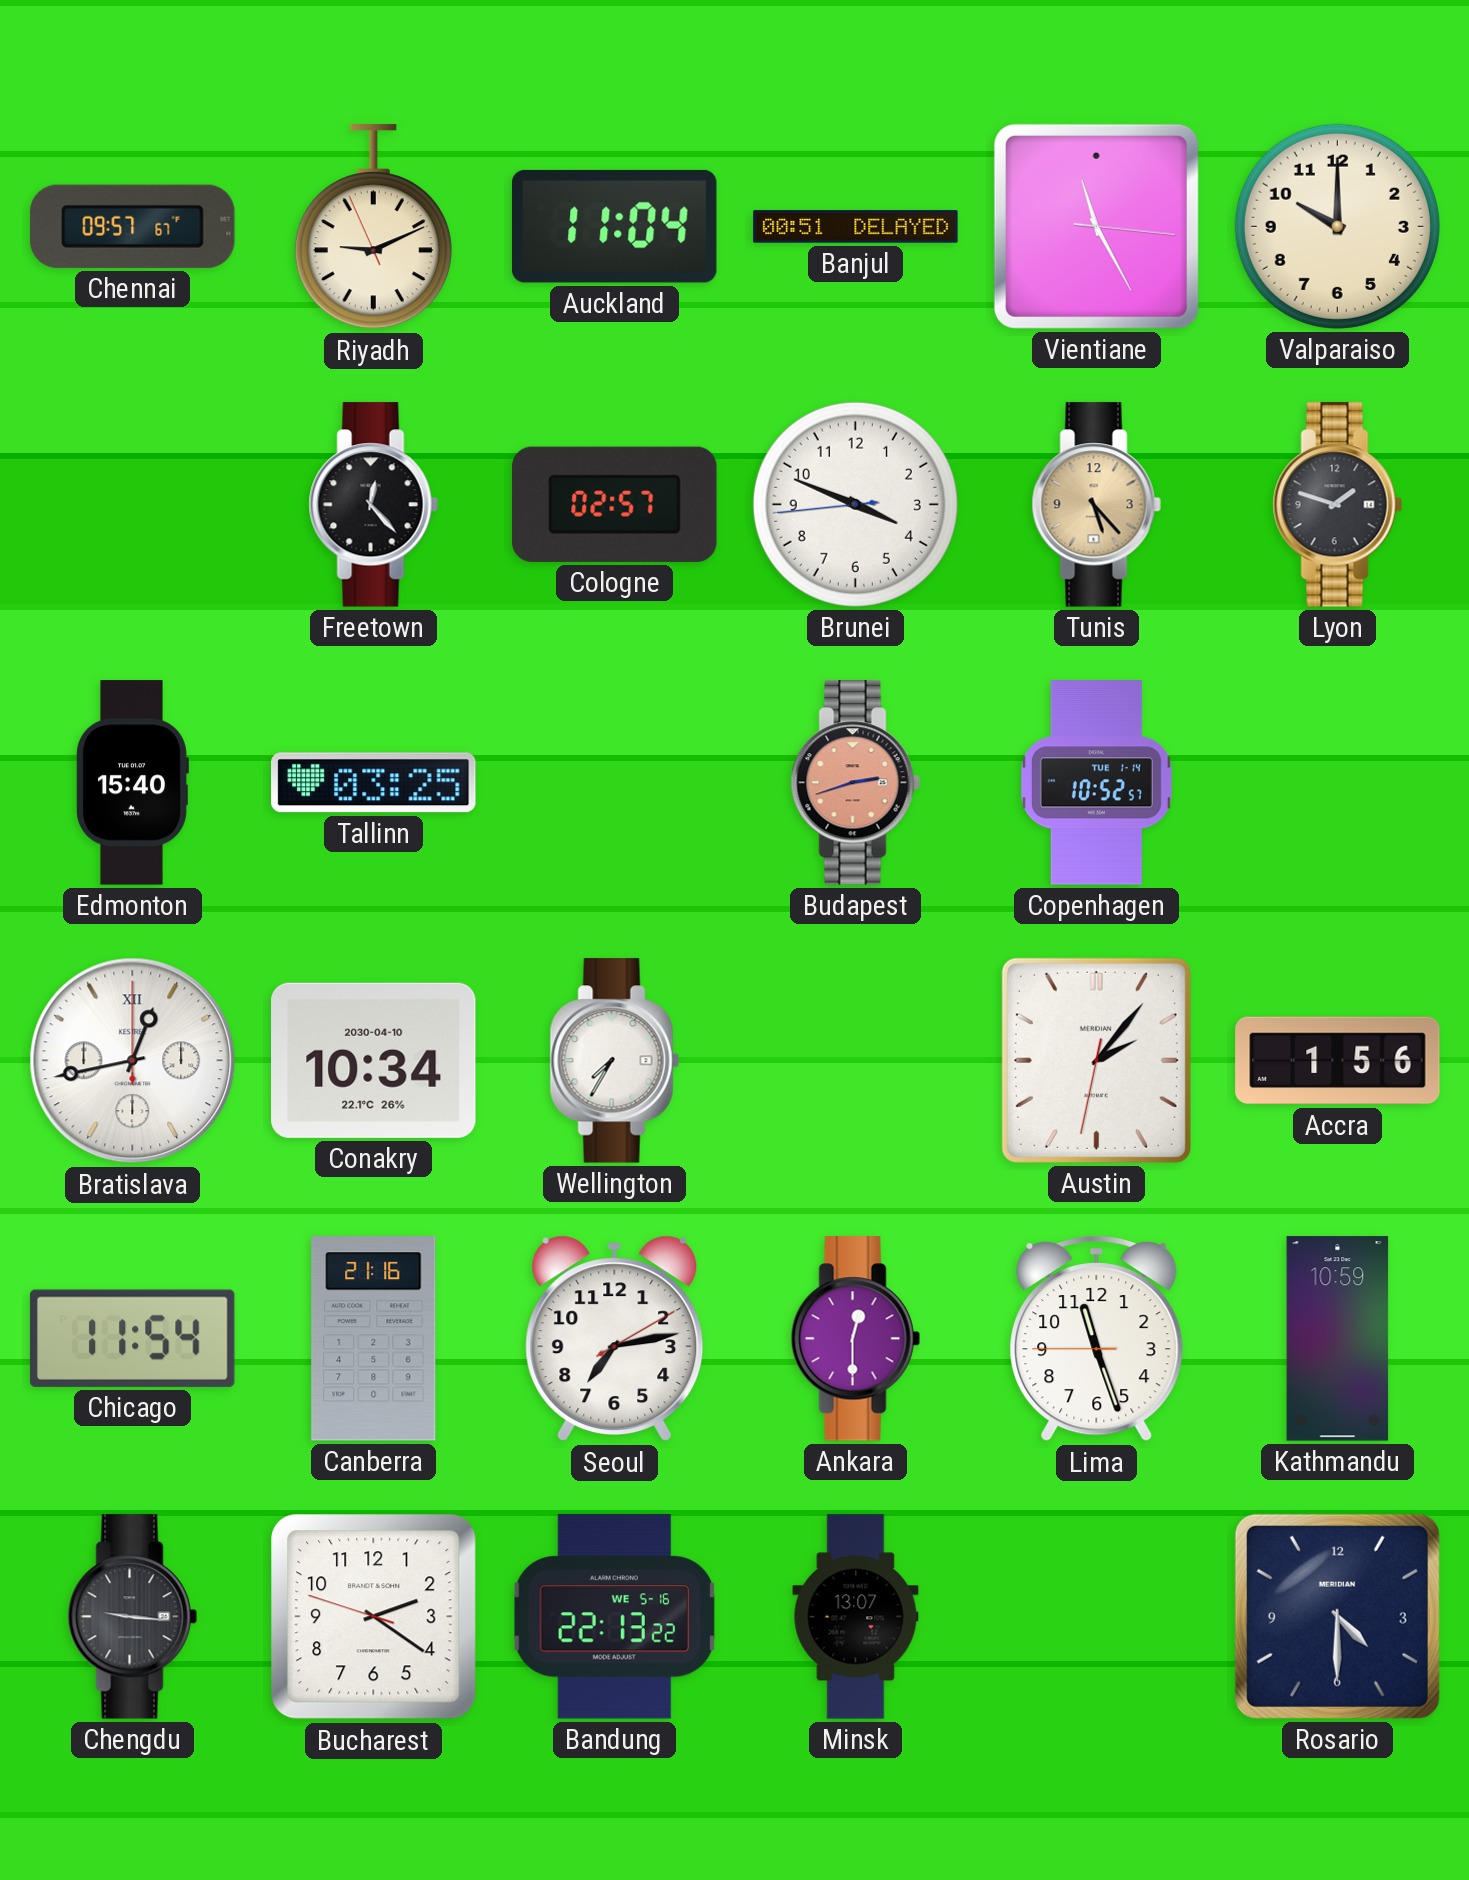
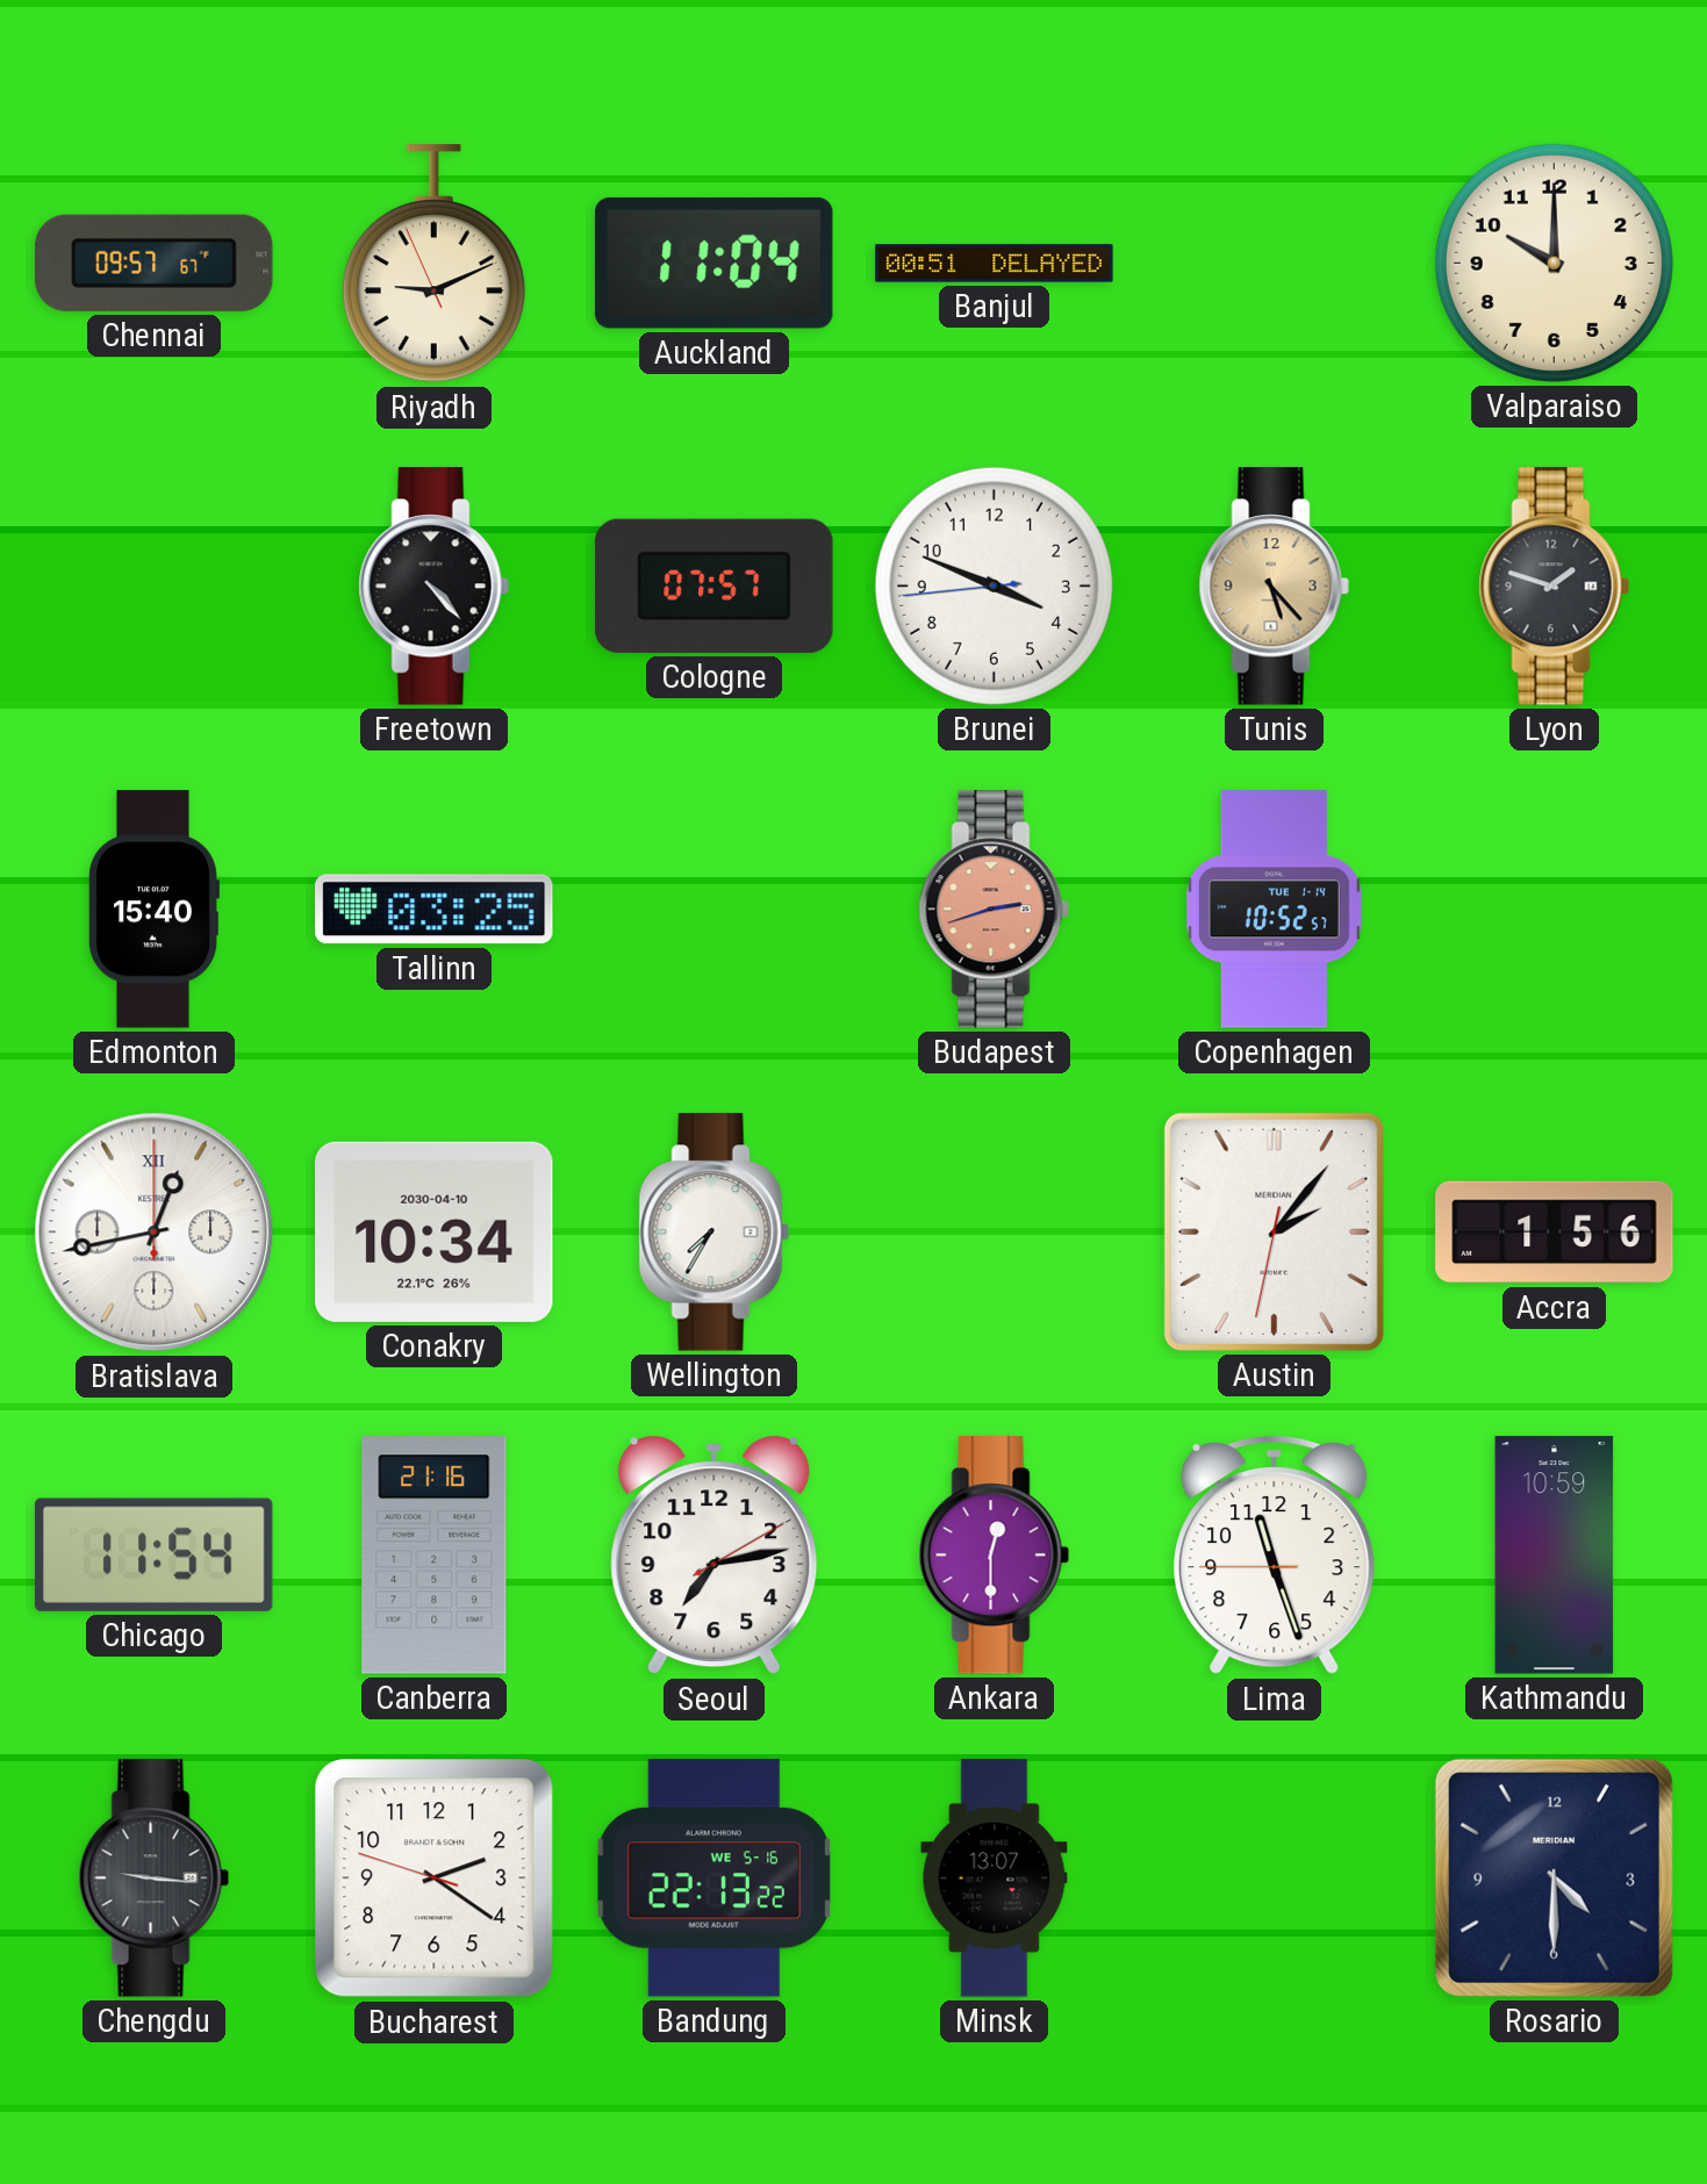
Vientiane: 11:25 -> none
Freetown: 12:23 -> 4:23
Cologne: 02:57 -> 07:57
